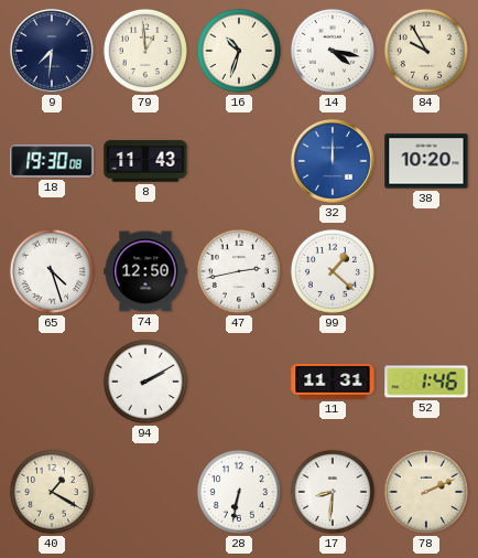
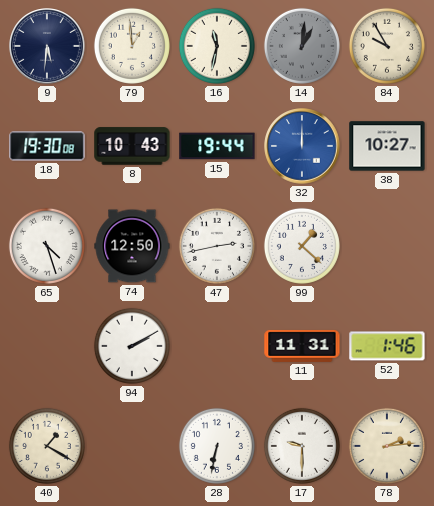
9: 7:31 -> 5:31
16: 10:33 -> 11:32
14: 4:17 -> 1:01
14 dial: white -> grey
8: 11:43 -> 10:43
15: none -> 19:44
38: 10:20 -> 10:27
17: 8:31 -> 9:30
78: 2:11 -> 2:14
